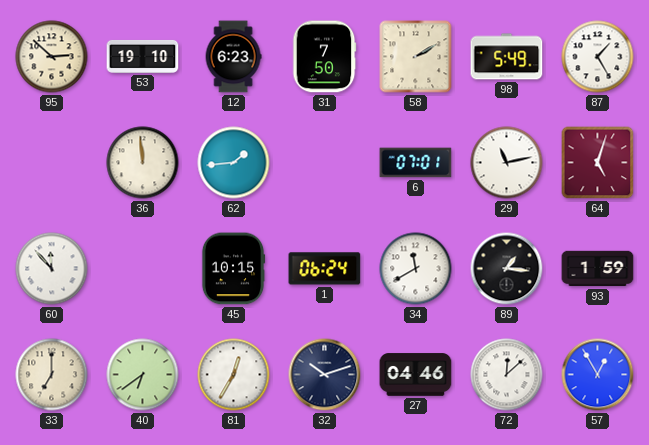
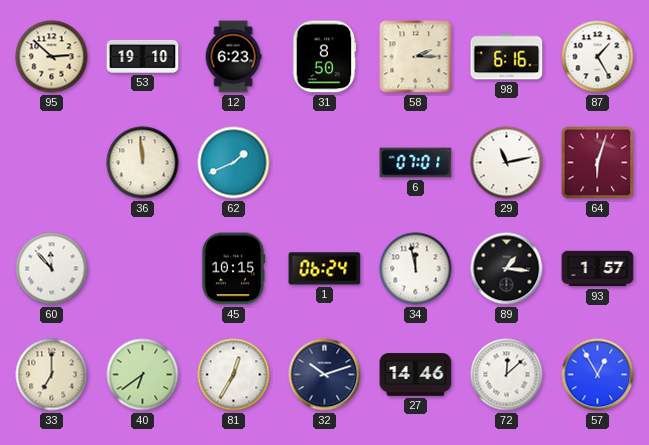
31: 7:50 -> 8:50
58: 2:10 -> 2:15
98: 5:49 -> 6:16
62: 1:44 -> 1:41
64: 5:03 -> 6:03
34: 11:40 -> 11:58
93: 1:59 -> 1:57
27: 04:46 -> 14:46
